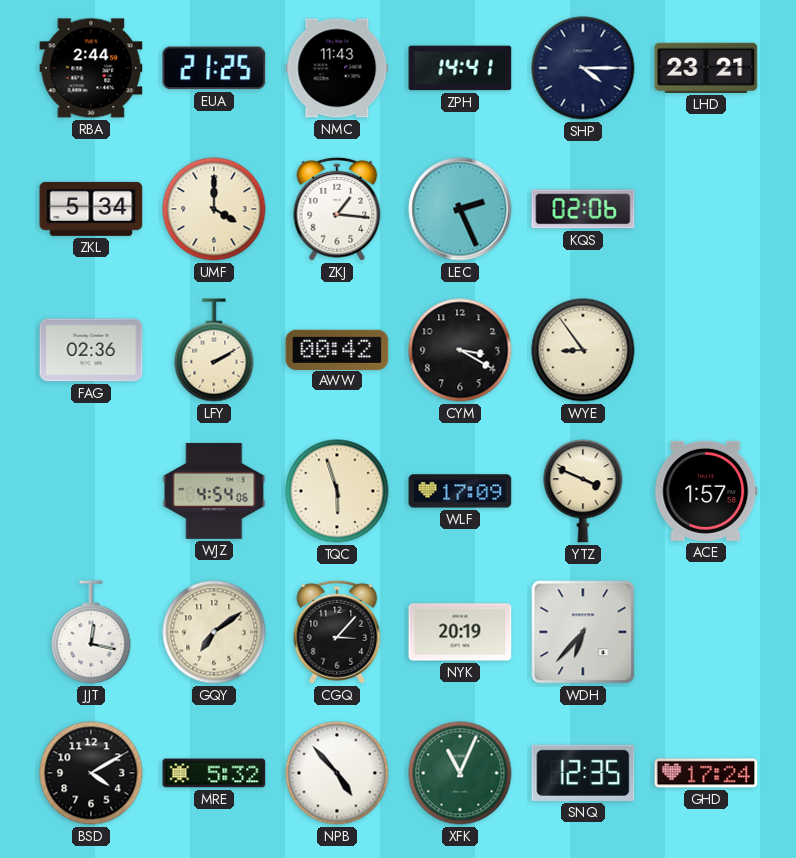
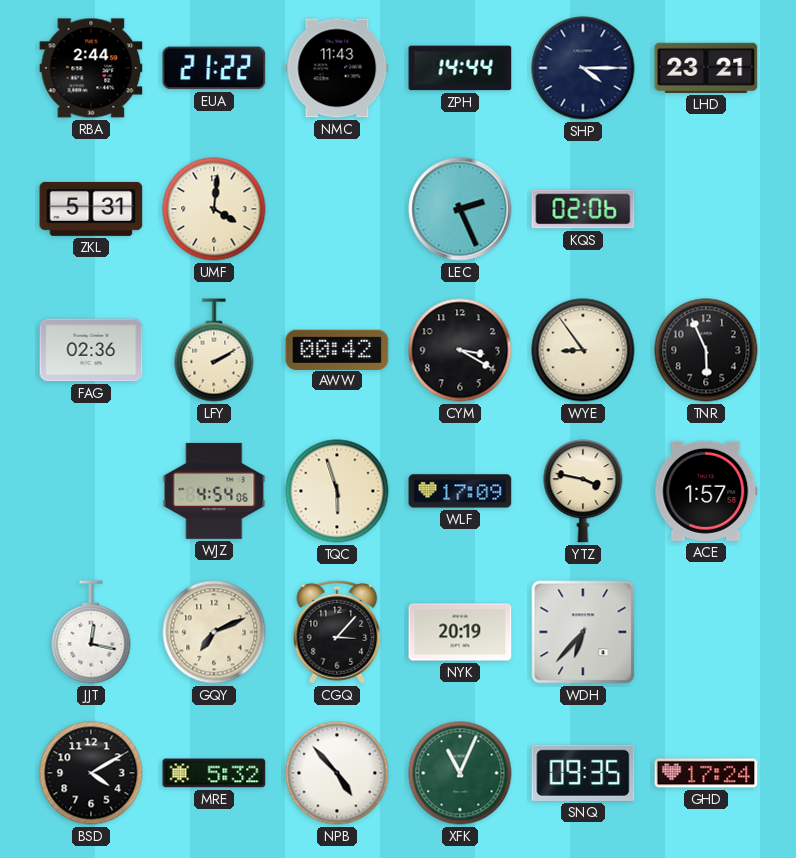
EUA: 21:25 -> 21:22
ZPH: 14:41 -> 14:44
ZKL: 5:34 -> 5:31
UMF: 4:00 -> 4:01
ZKJ: 1:16 -> none
TNR: none -> 5:56
YTZ: 3:49 -> 3:47
GQY: 7:09 -> 7:11
SNQ: 12:35 -> 09:35
